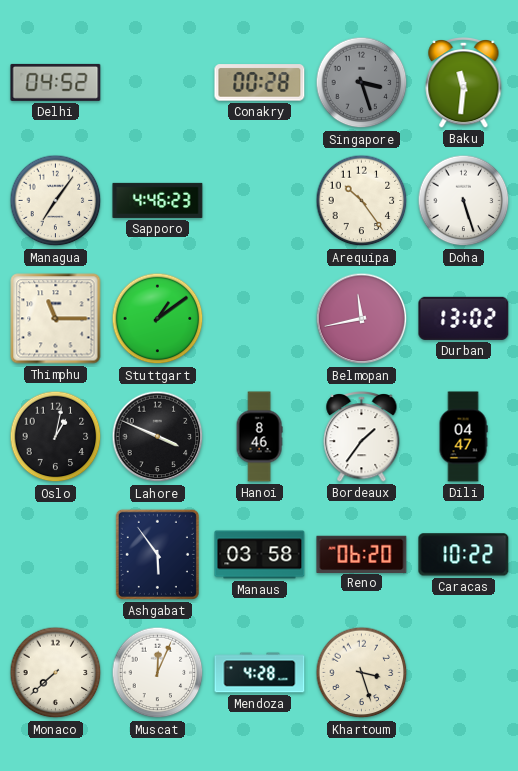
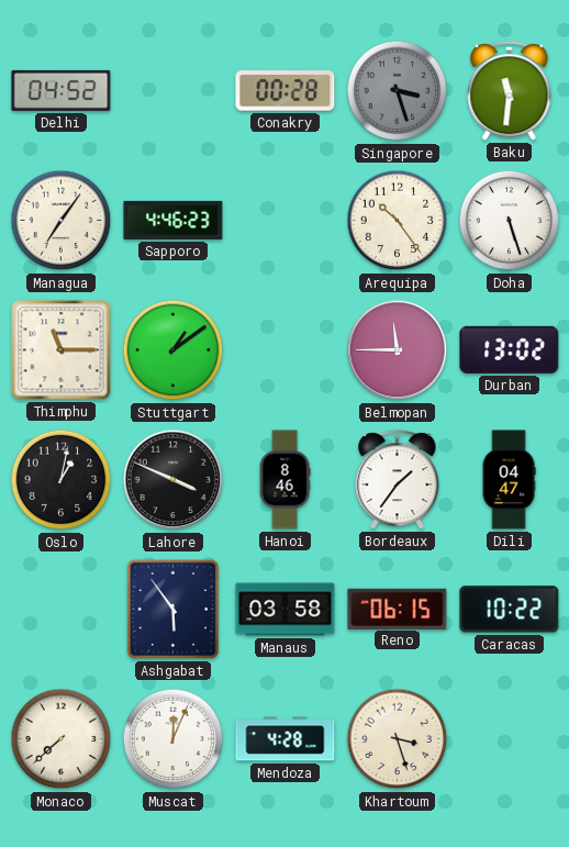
Belmopan: 11:43 -> 11:45
Reno: 06:20 -> 06:15
